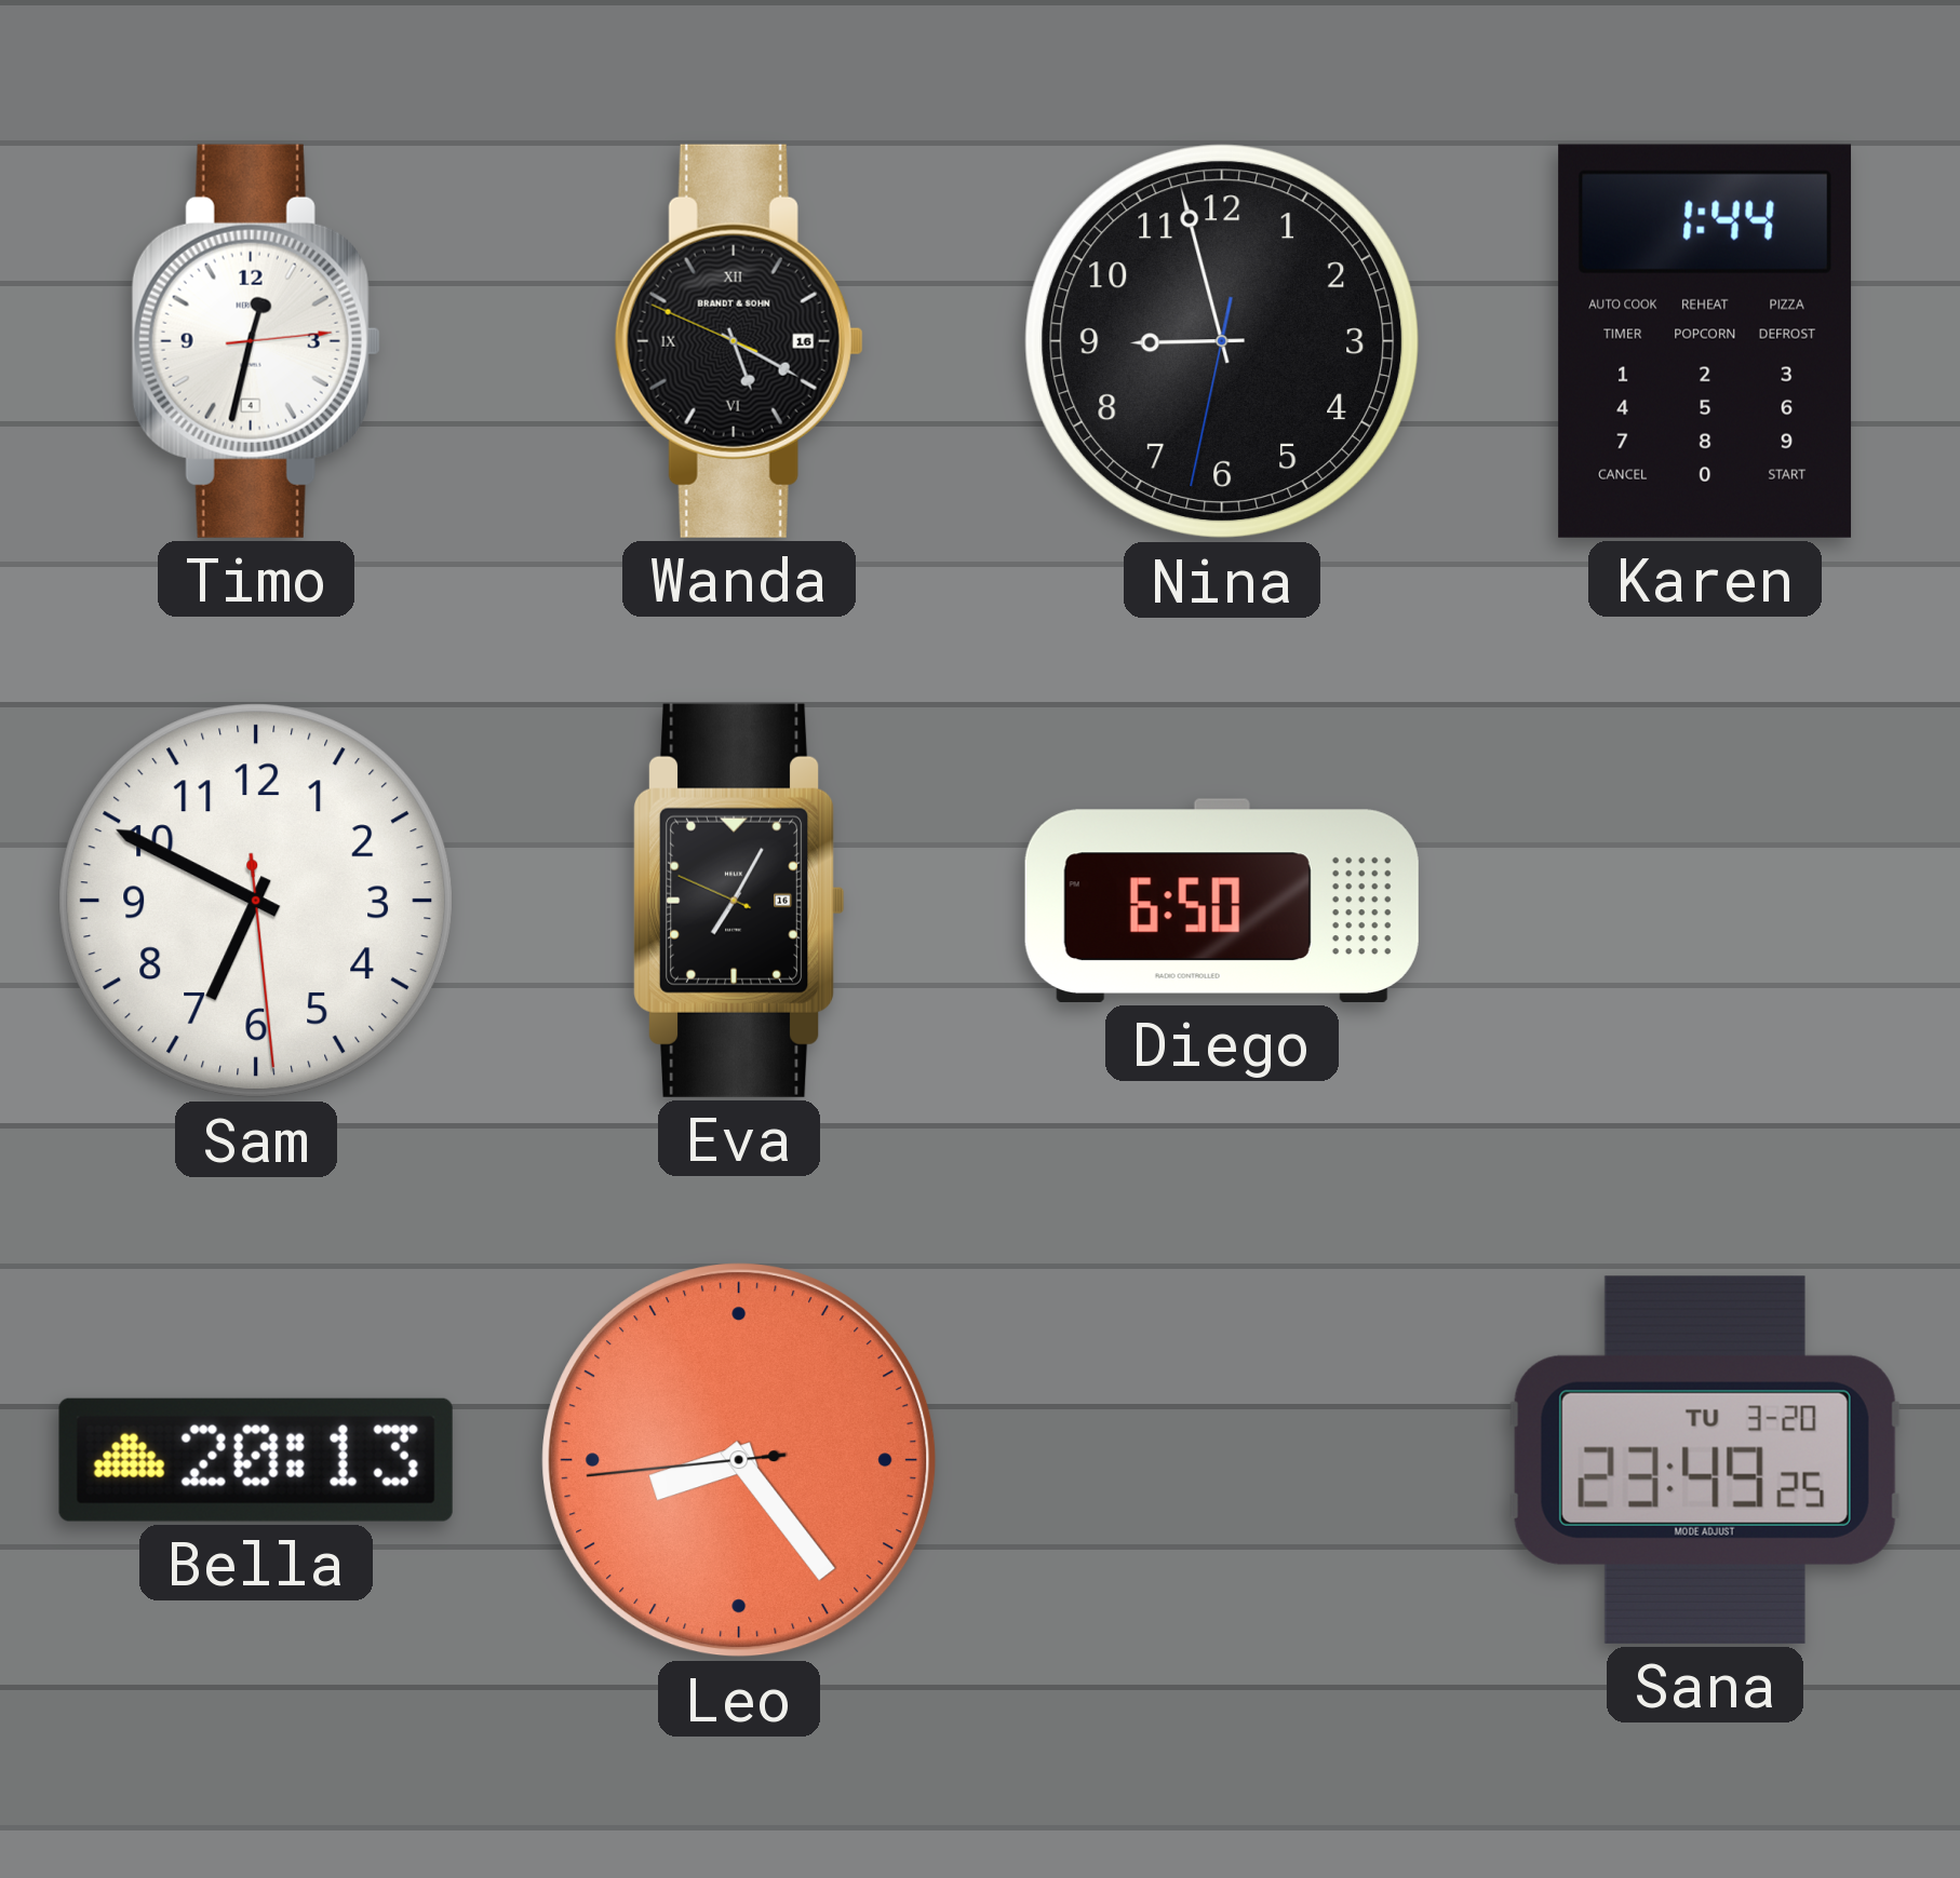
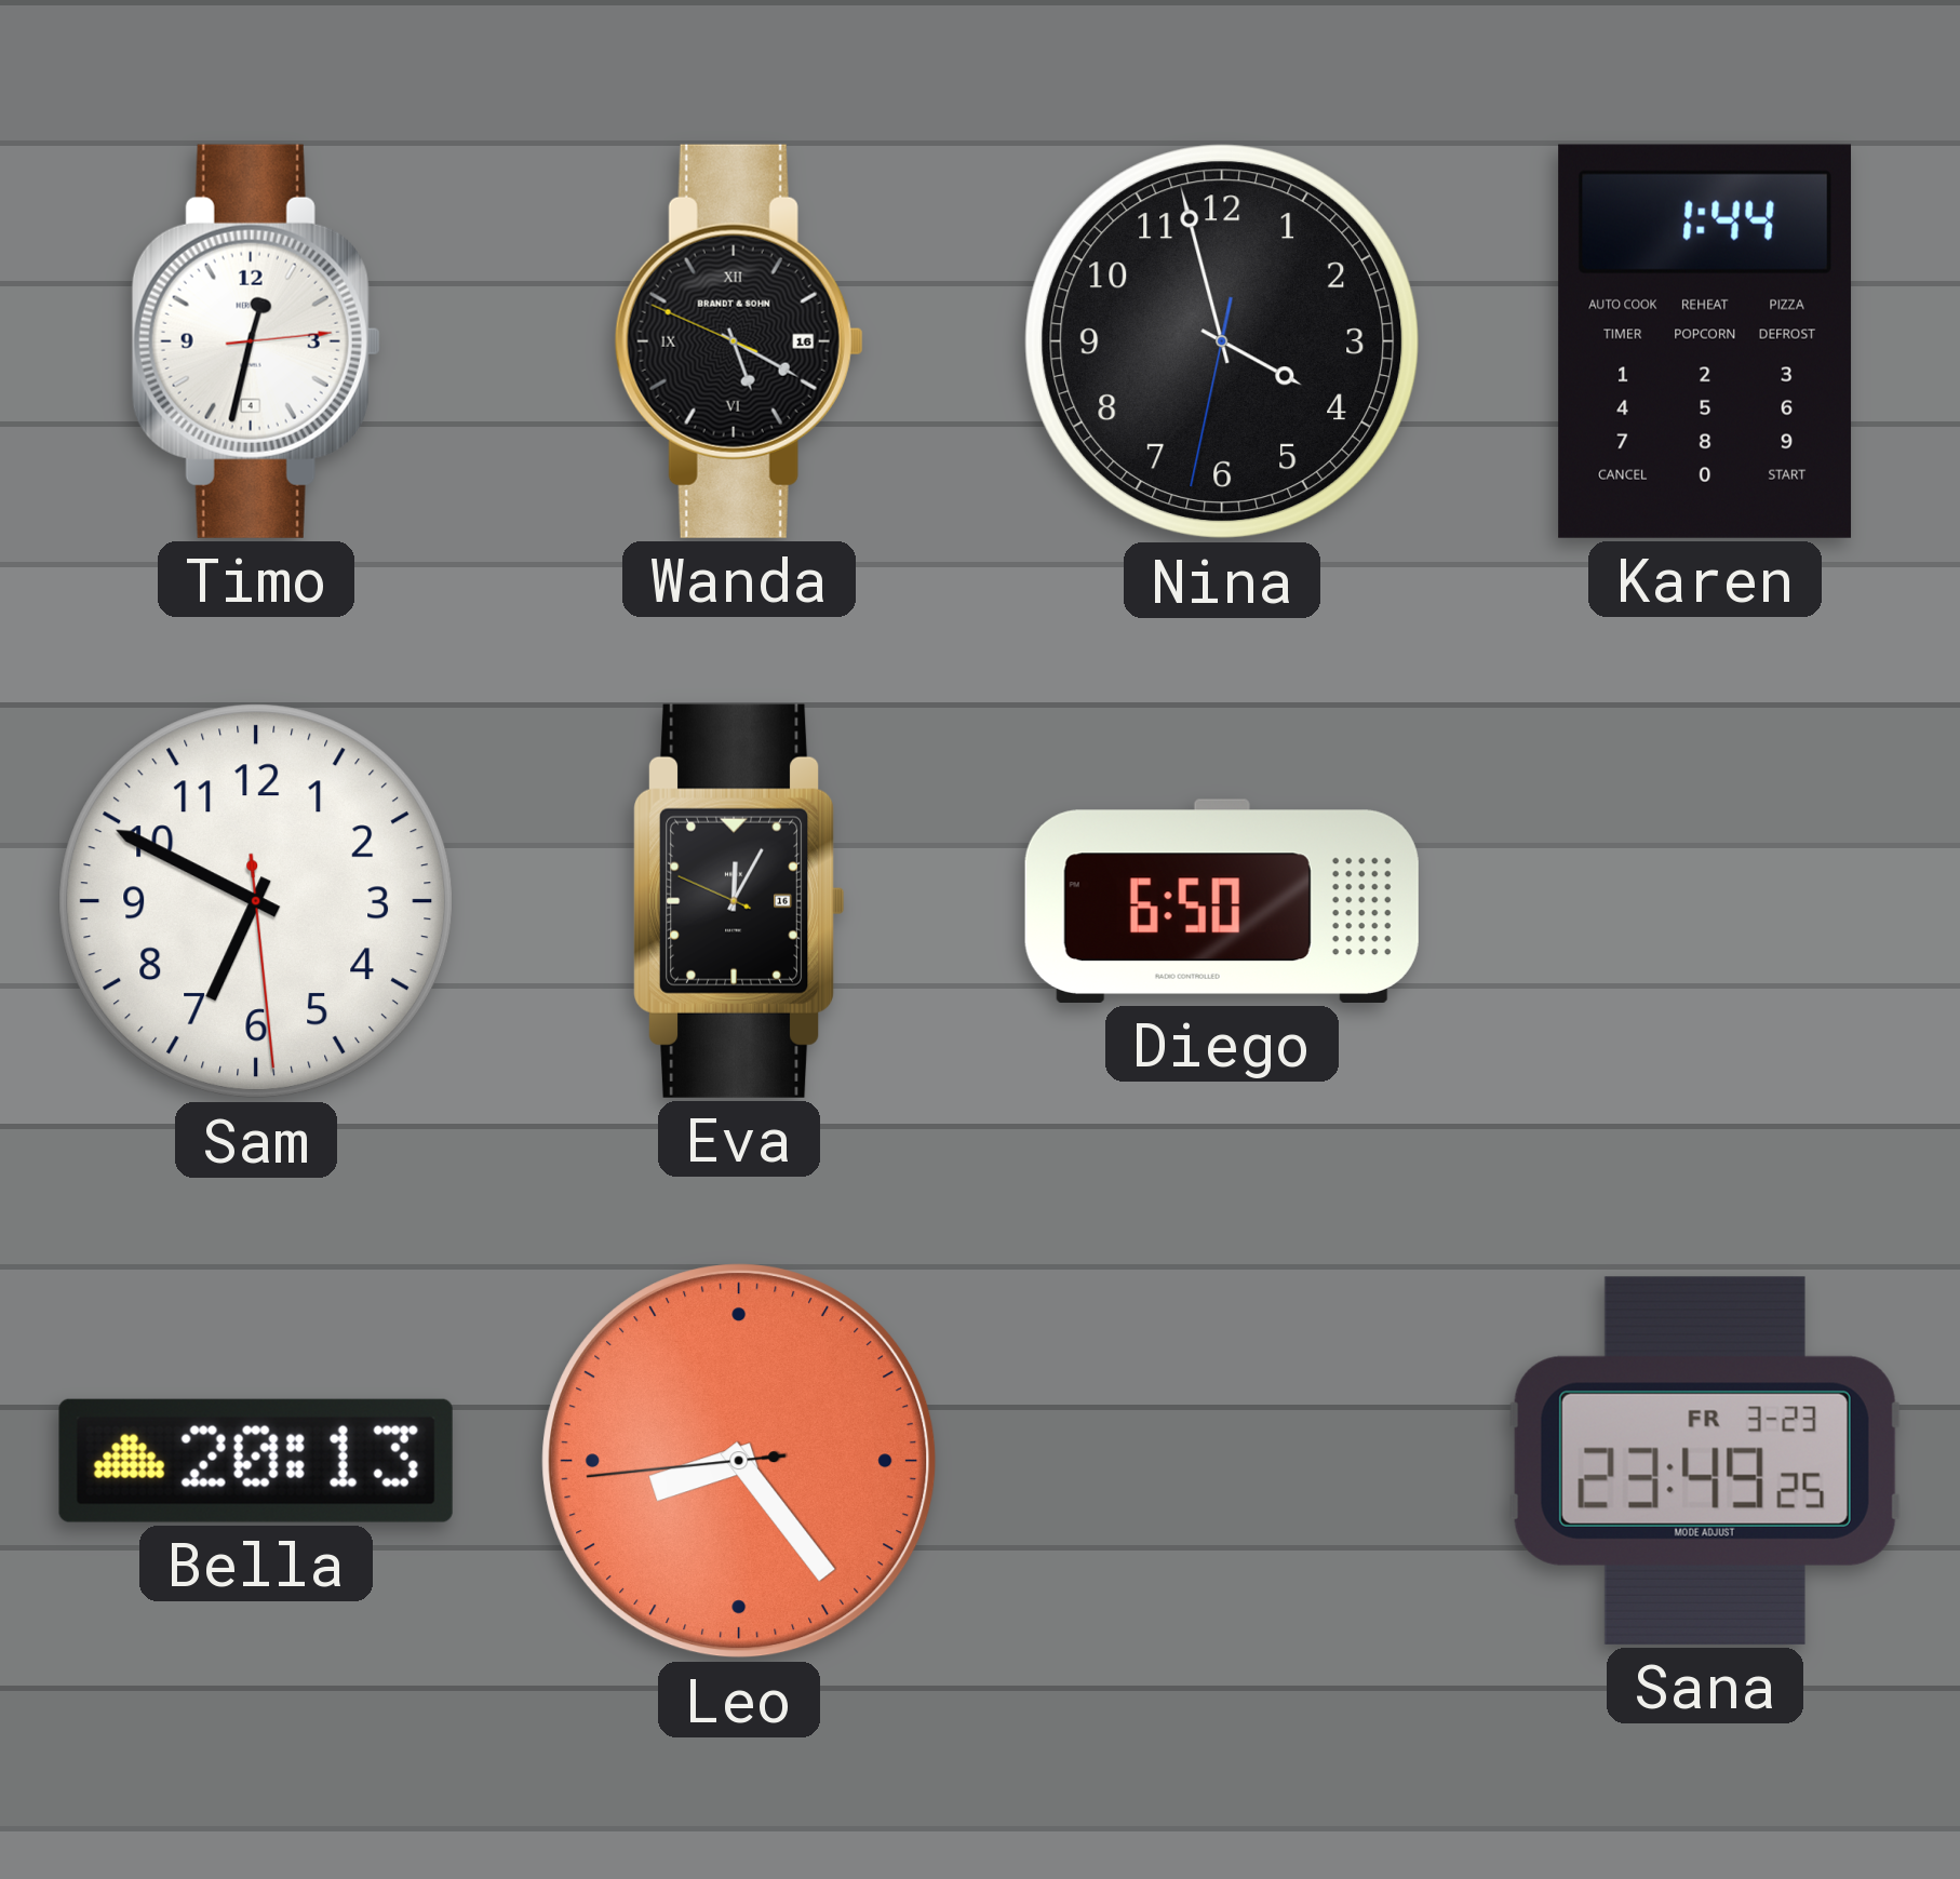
Nina: 8:57 -> 3:57
Eva: 7:04 -> 12:04
Sana date: TU 3-20 -> FR 3-23
